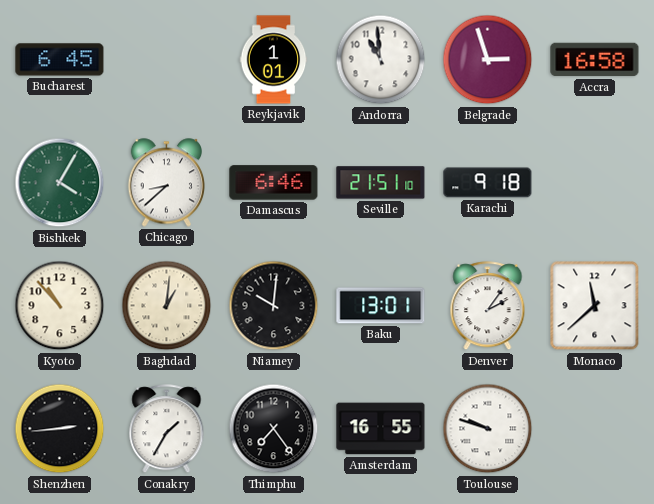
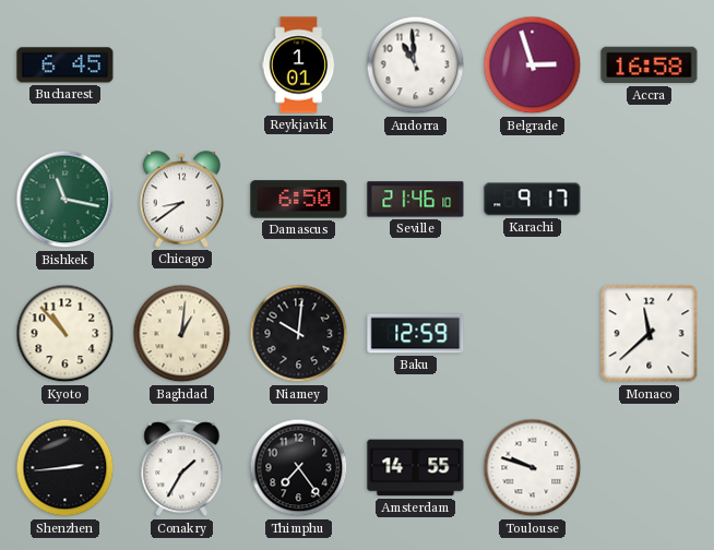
Bishkek: 4:05 -> 11:17
Chicago: 8:38 -> 8:39
Damascus: 6:46 -> 6:50
Seville: 21:51 -> 21:46
Karachi: 9:18 -> 9:17
Baku: 13:01 -> 12:59
Denver: 2:06 -> none
Amsterdam: 16:55 -> 14:55
